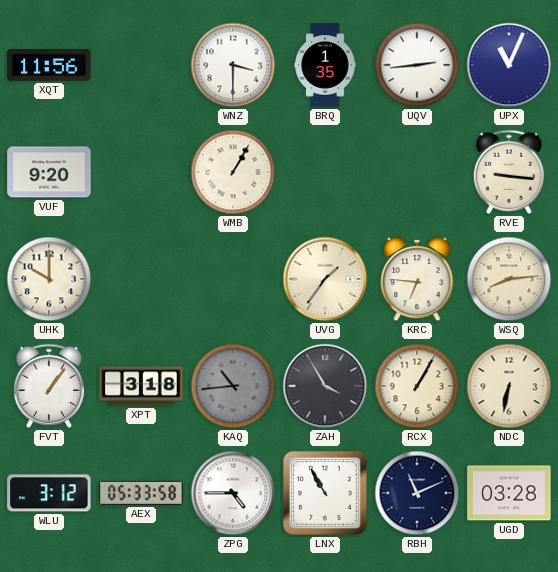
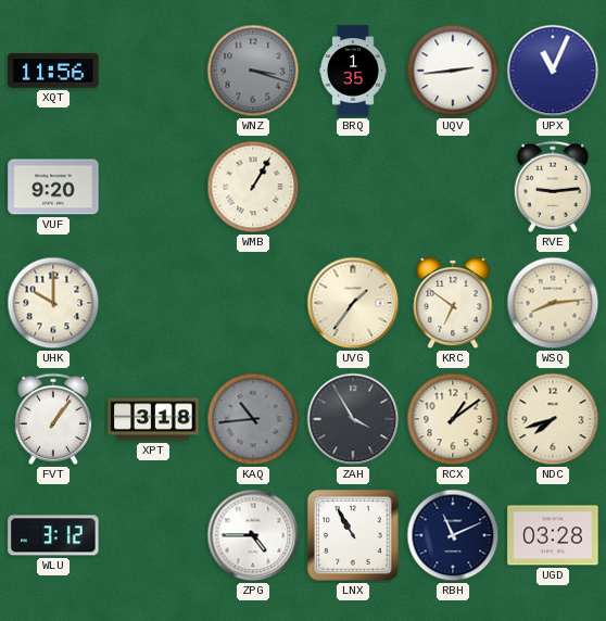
WNZ: 3:30 -> 3:18
WNZ dial: white -> grey
RVE: 9:16 -> 9:14
KRC: 6:46 -> 6:51
RCX: 1:05 -> 1:09
NDC: 6:32 -> 7:42
AEX: 05:33 -> none
